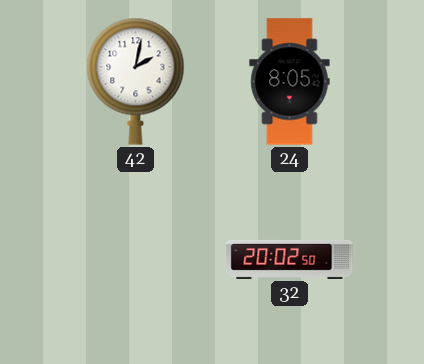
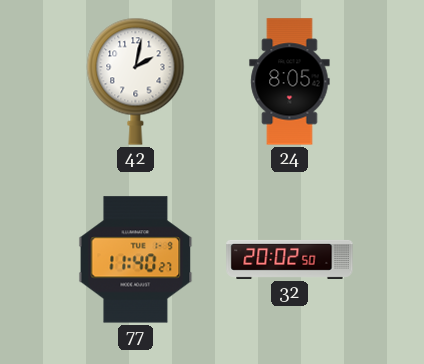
77: none -> 11:40
